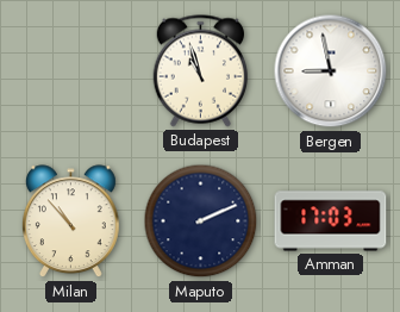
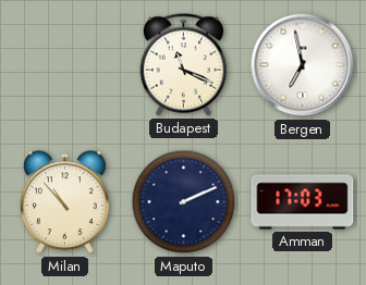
Budapest: 10:57 -> 11:19
Bergen: 8:58 -> 6:58
